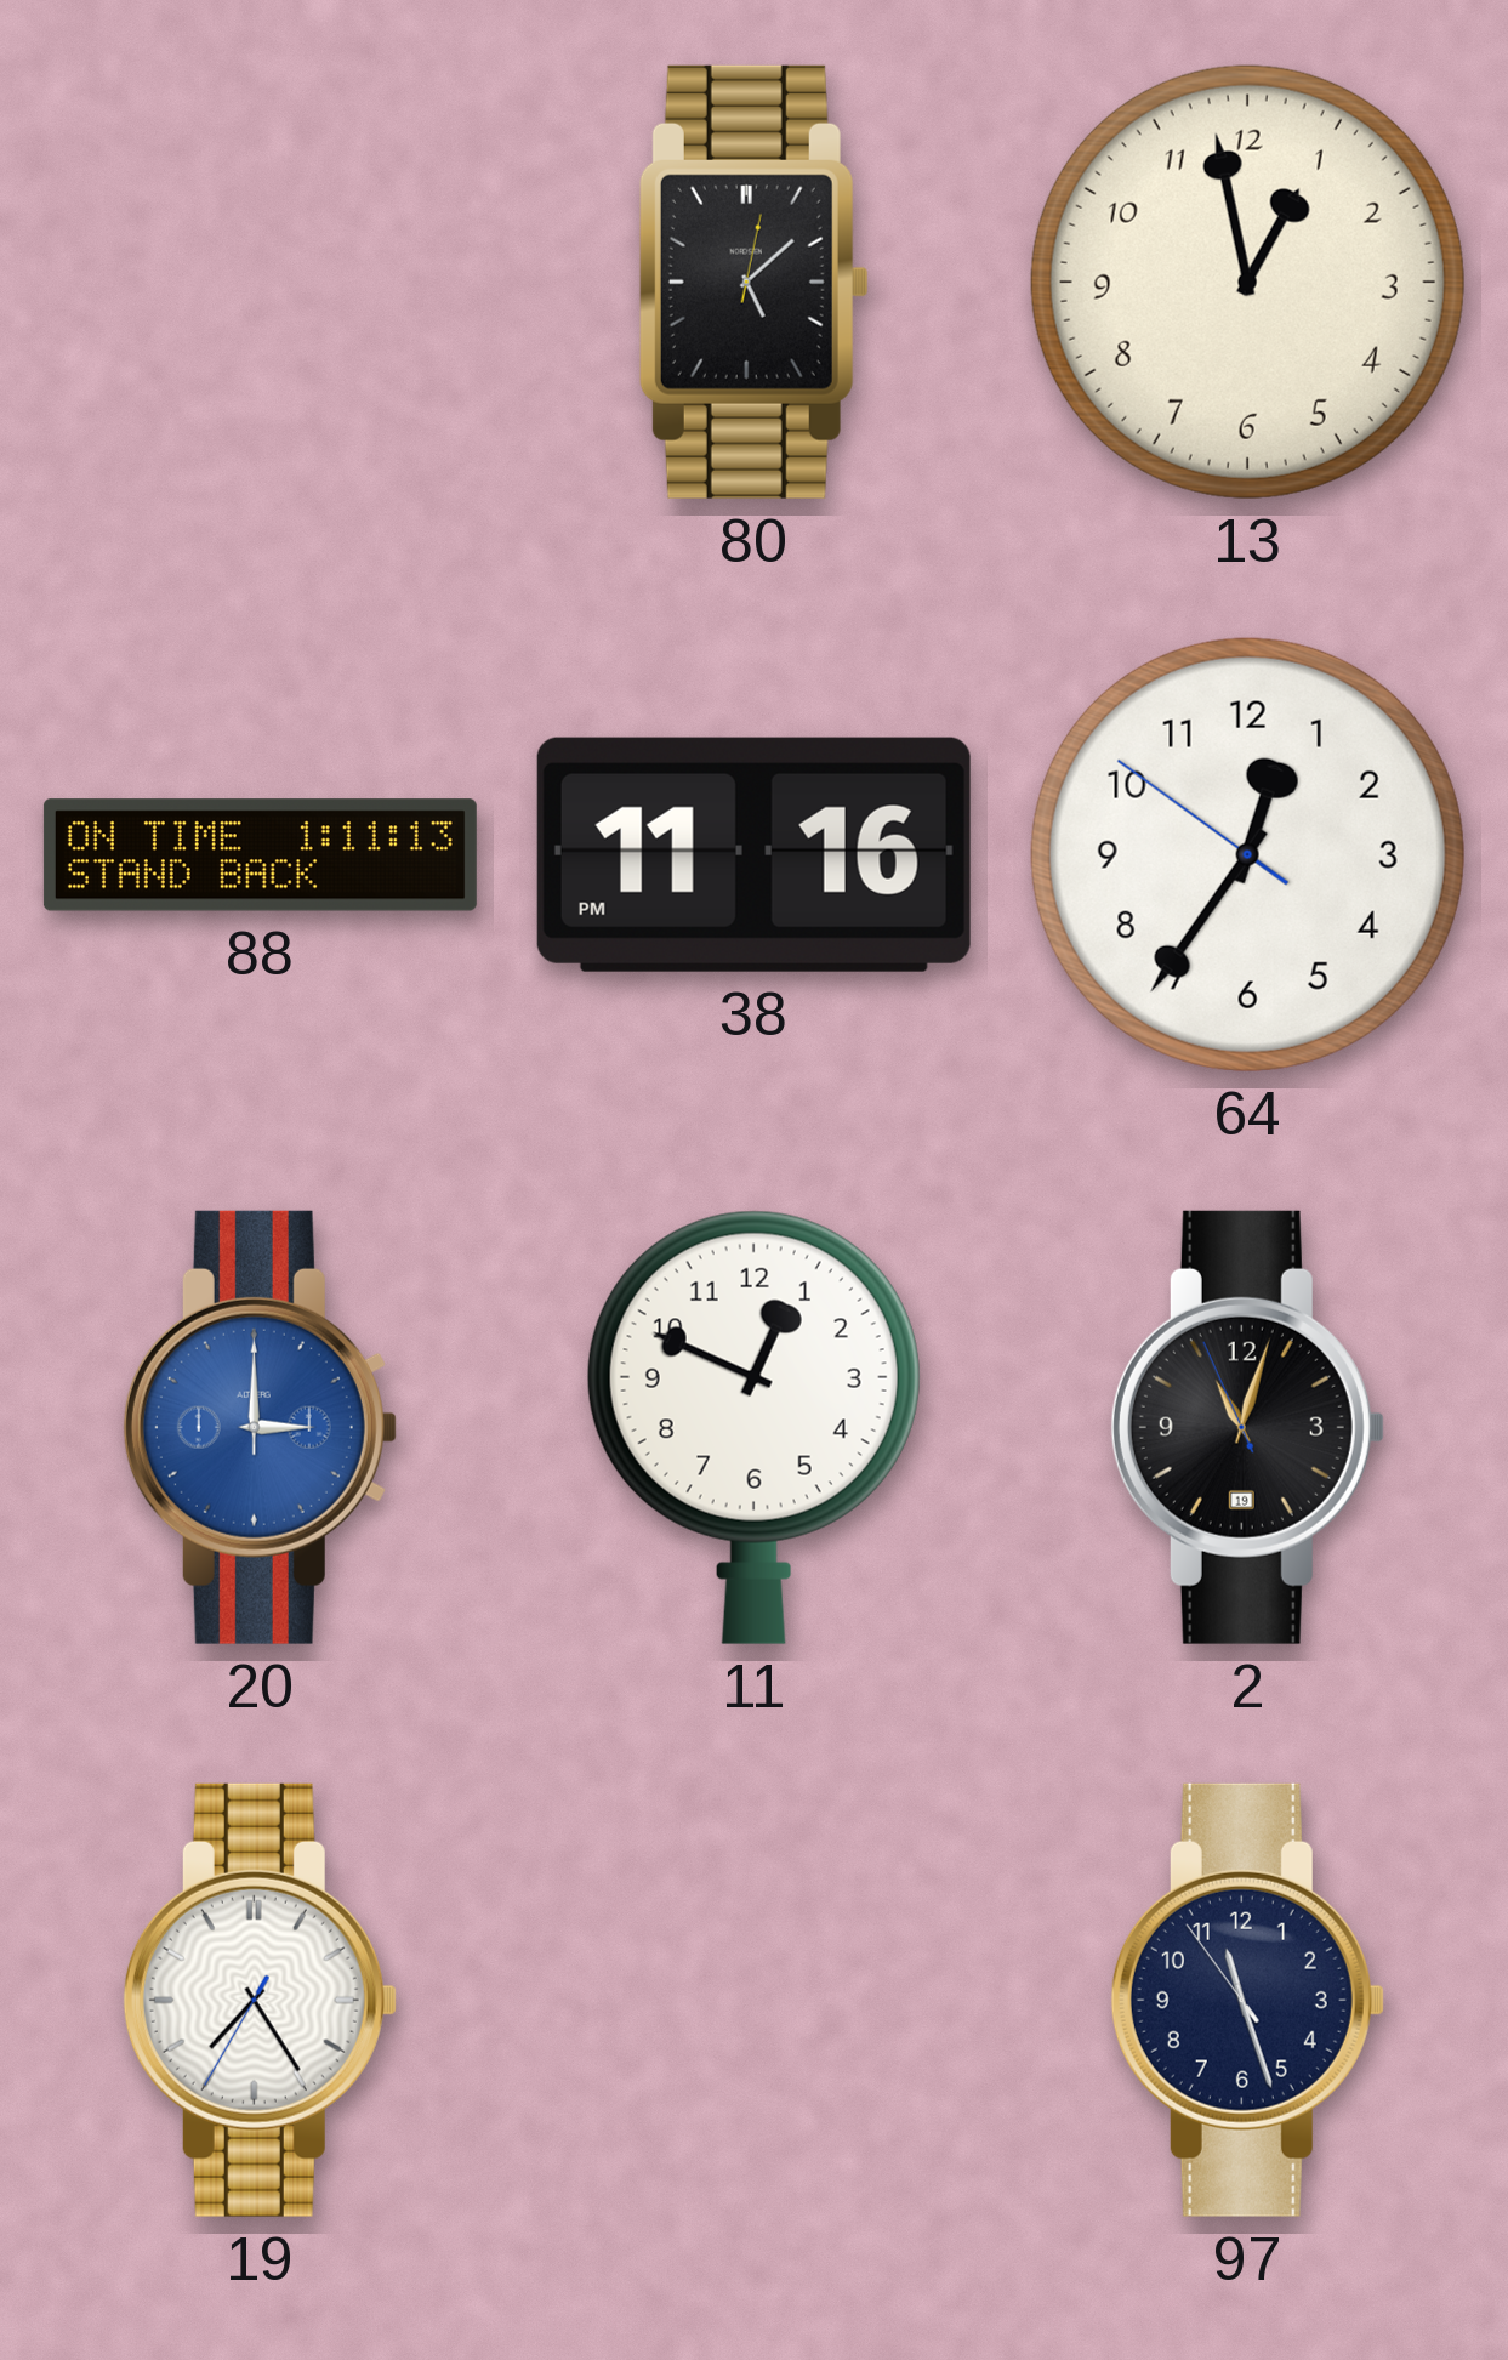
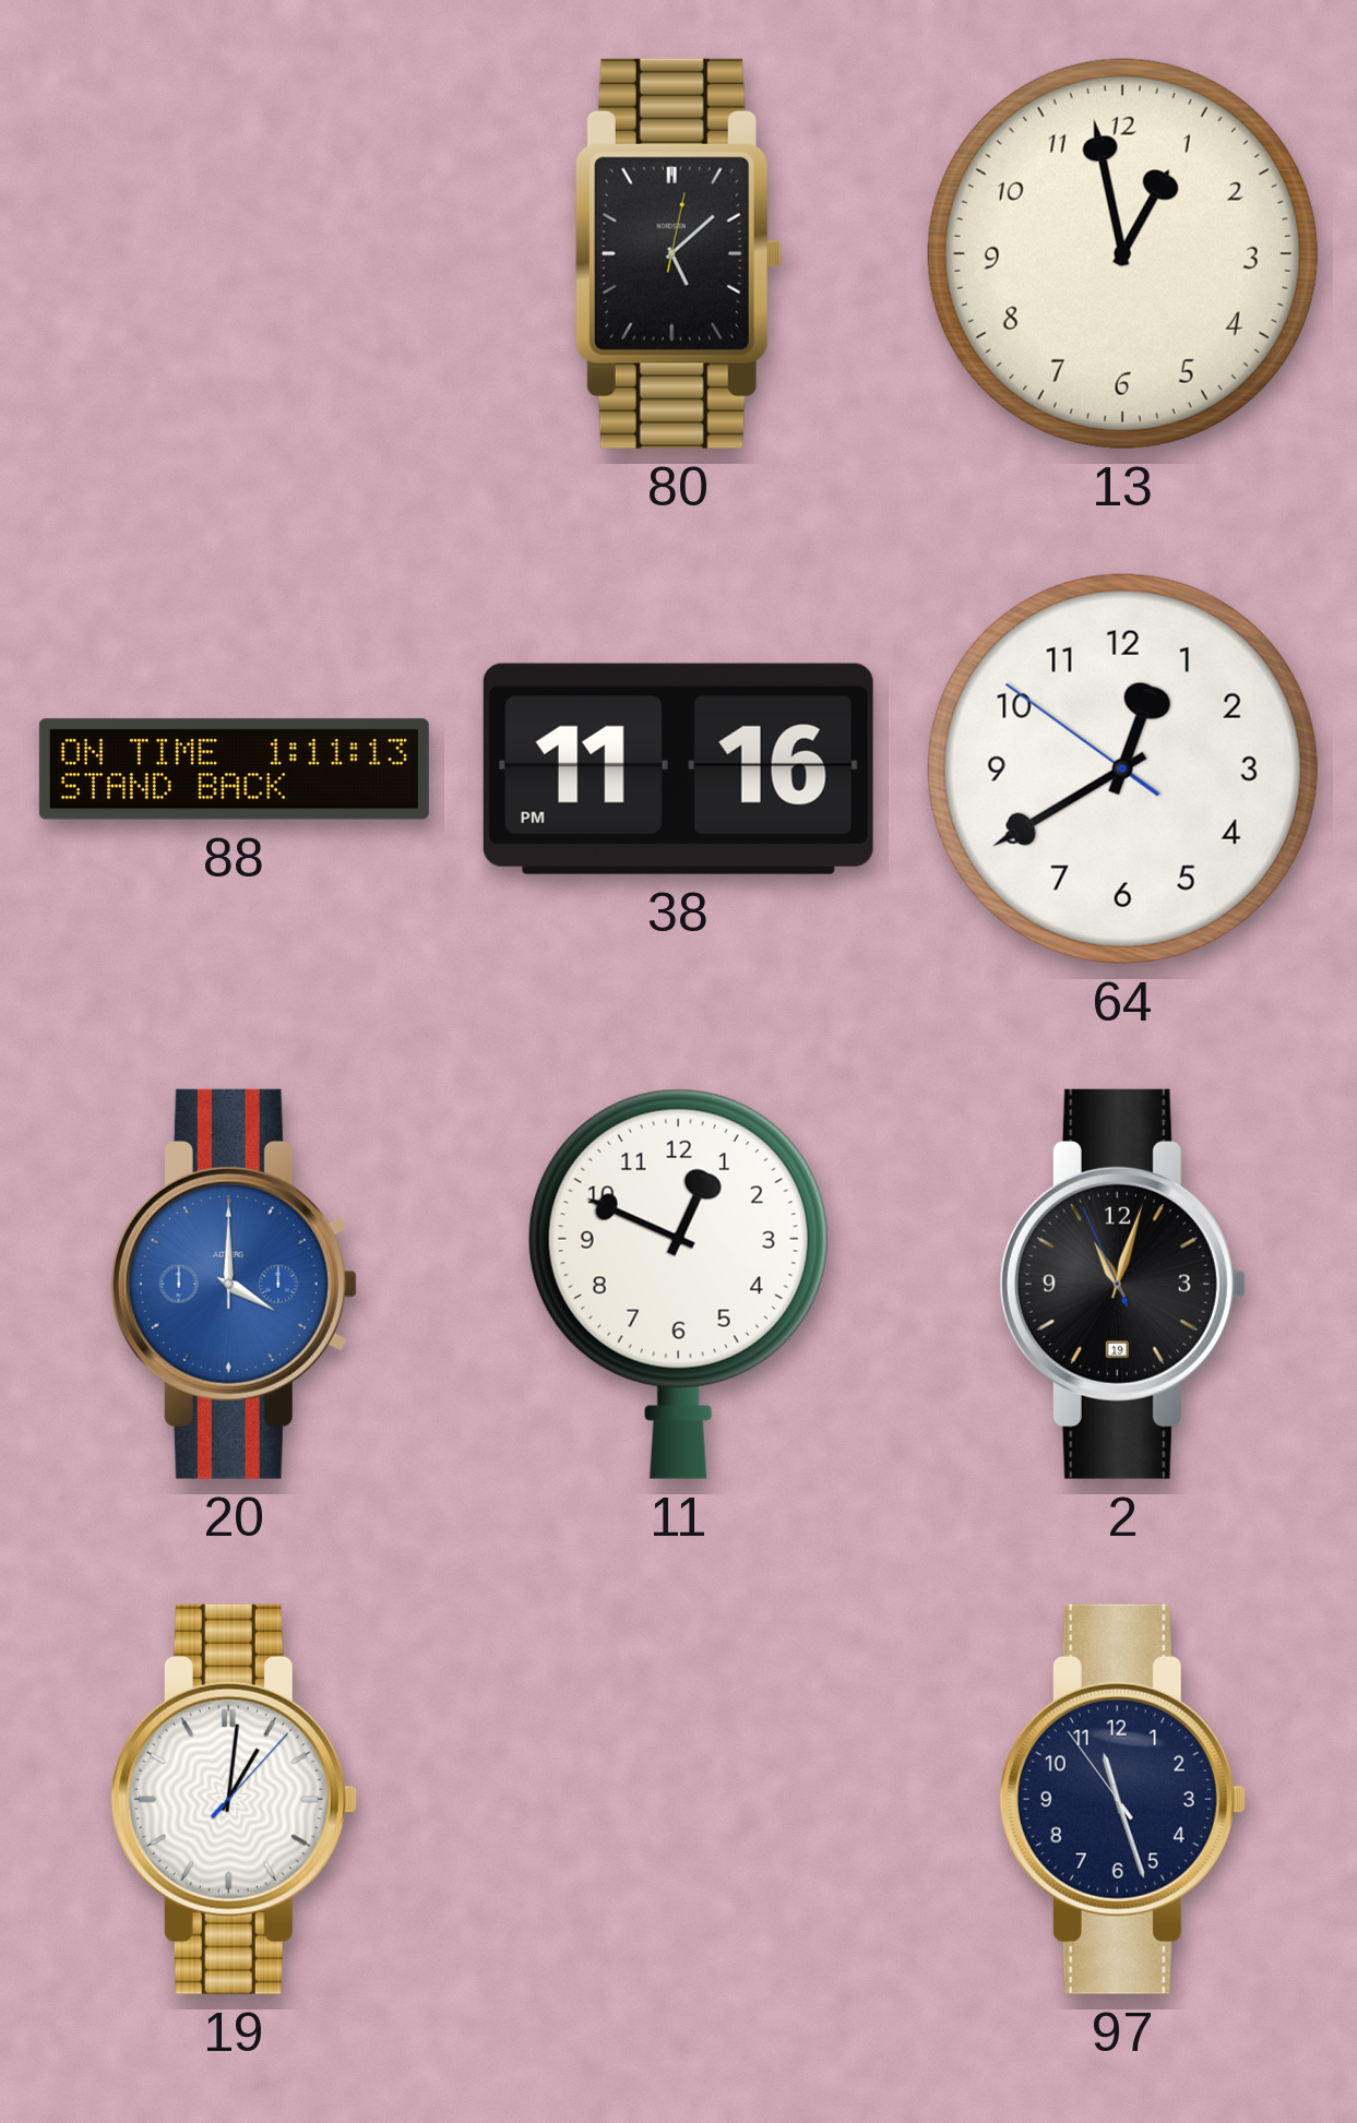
64: 12:35 -> 12:39
20: 3:00 -> 4:00
19: 7:24 -> 1:01
